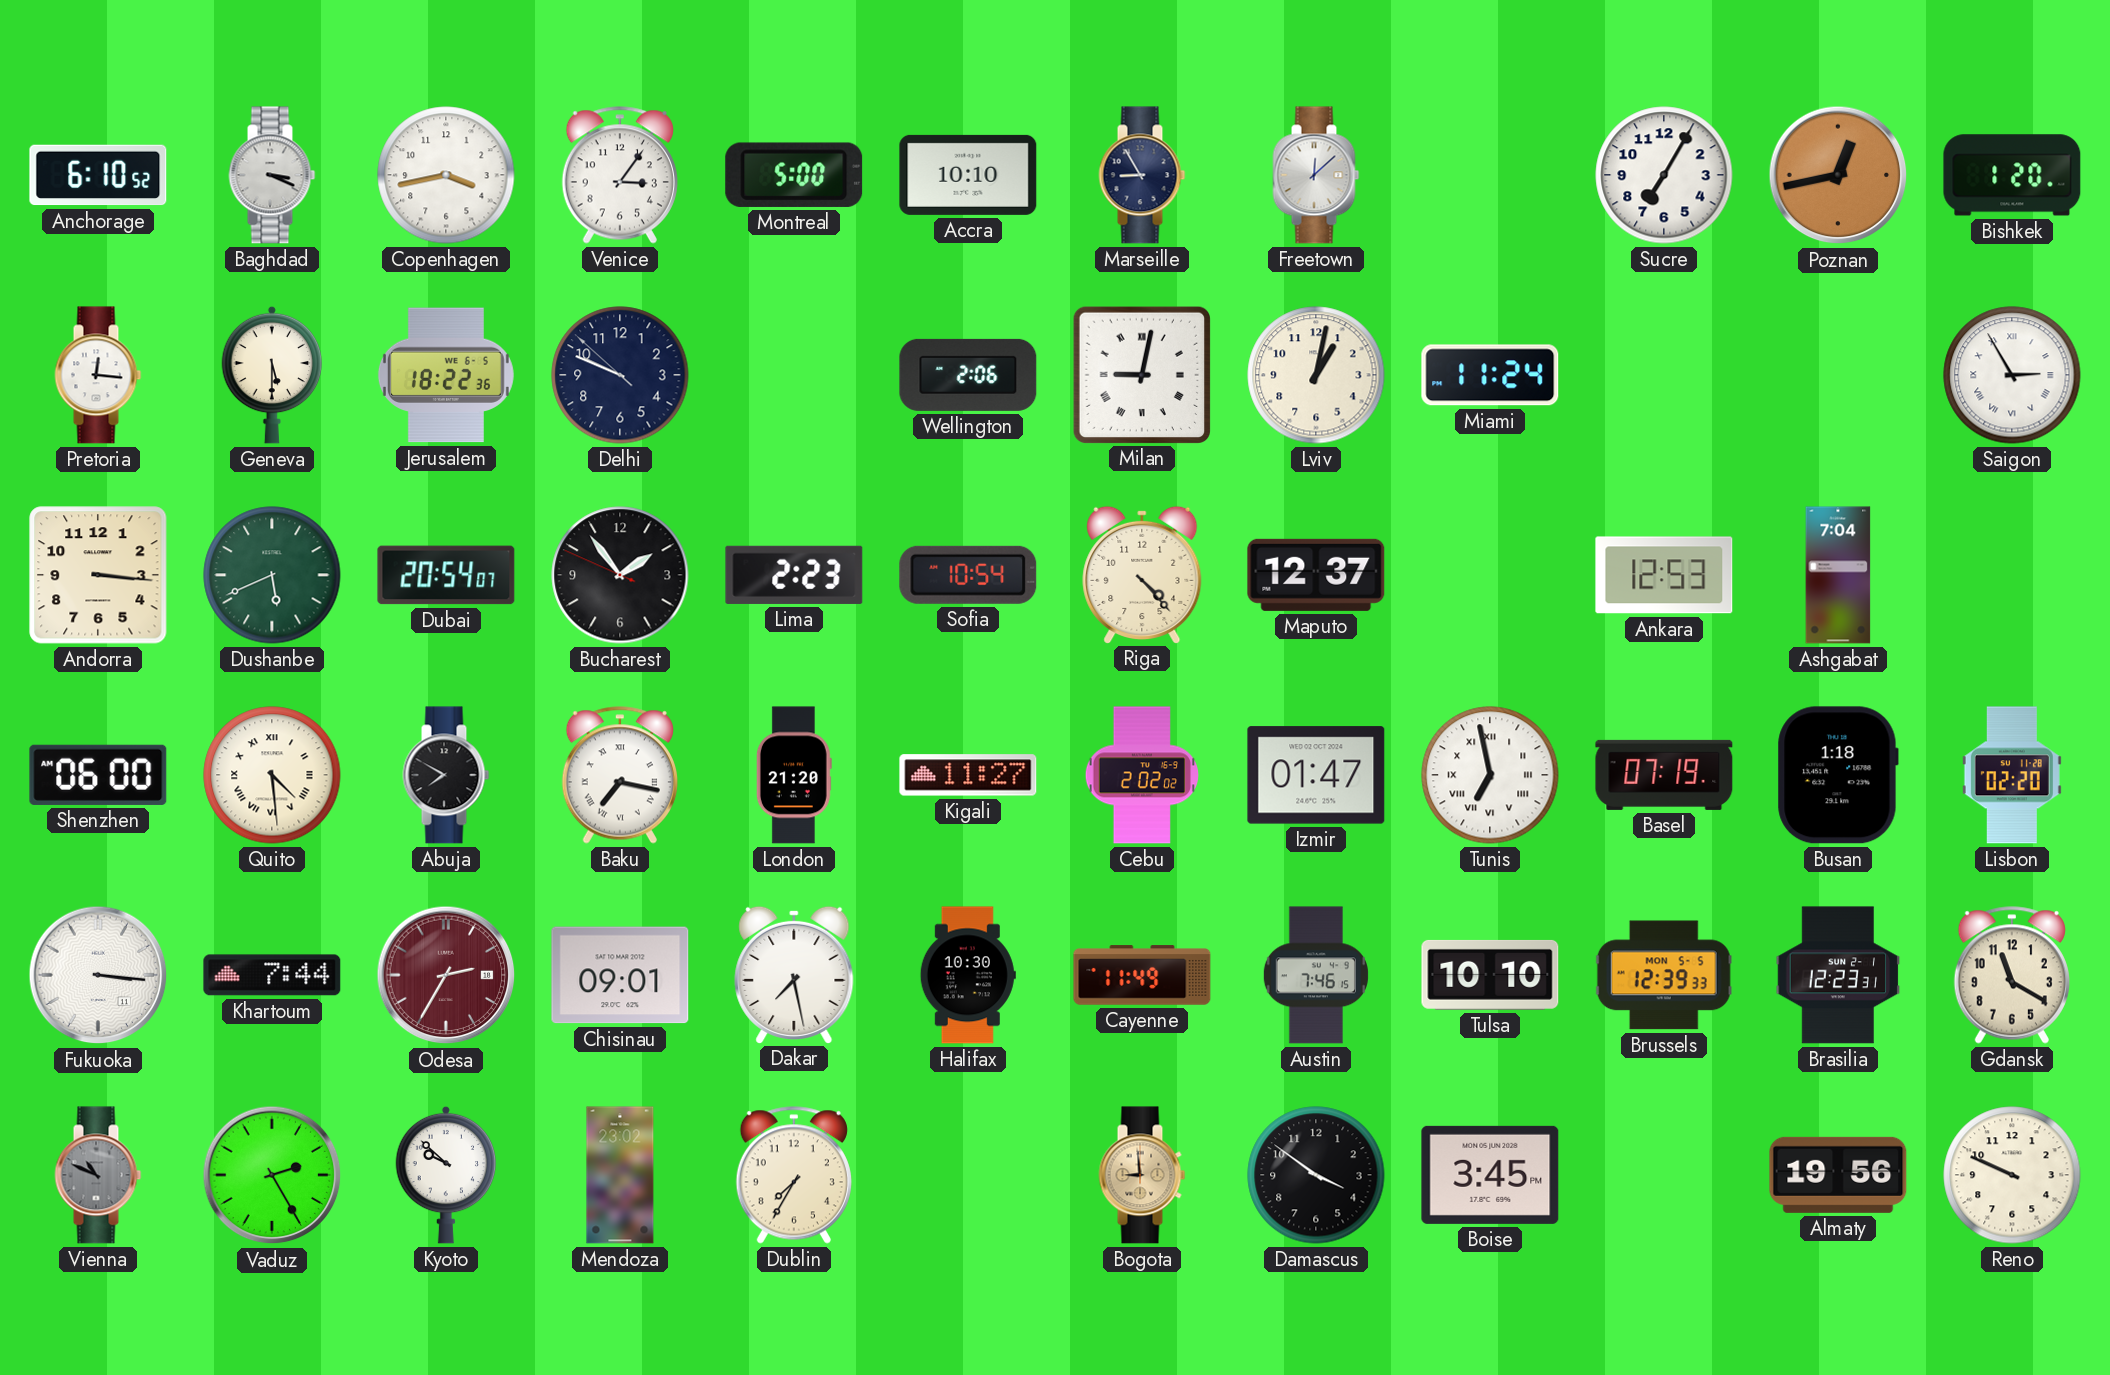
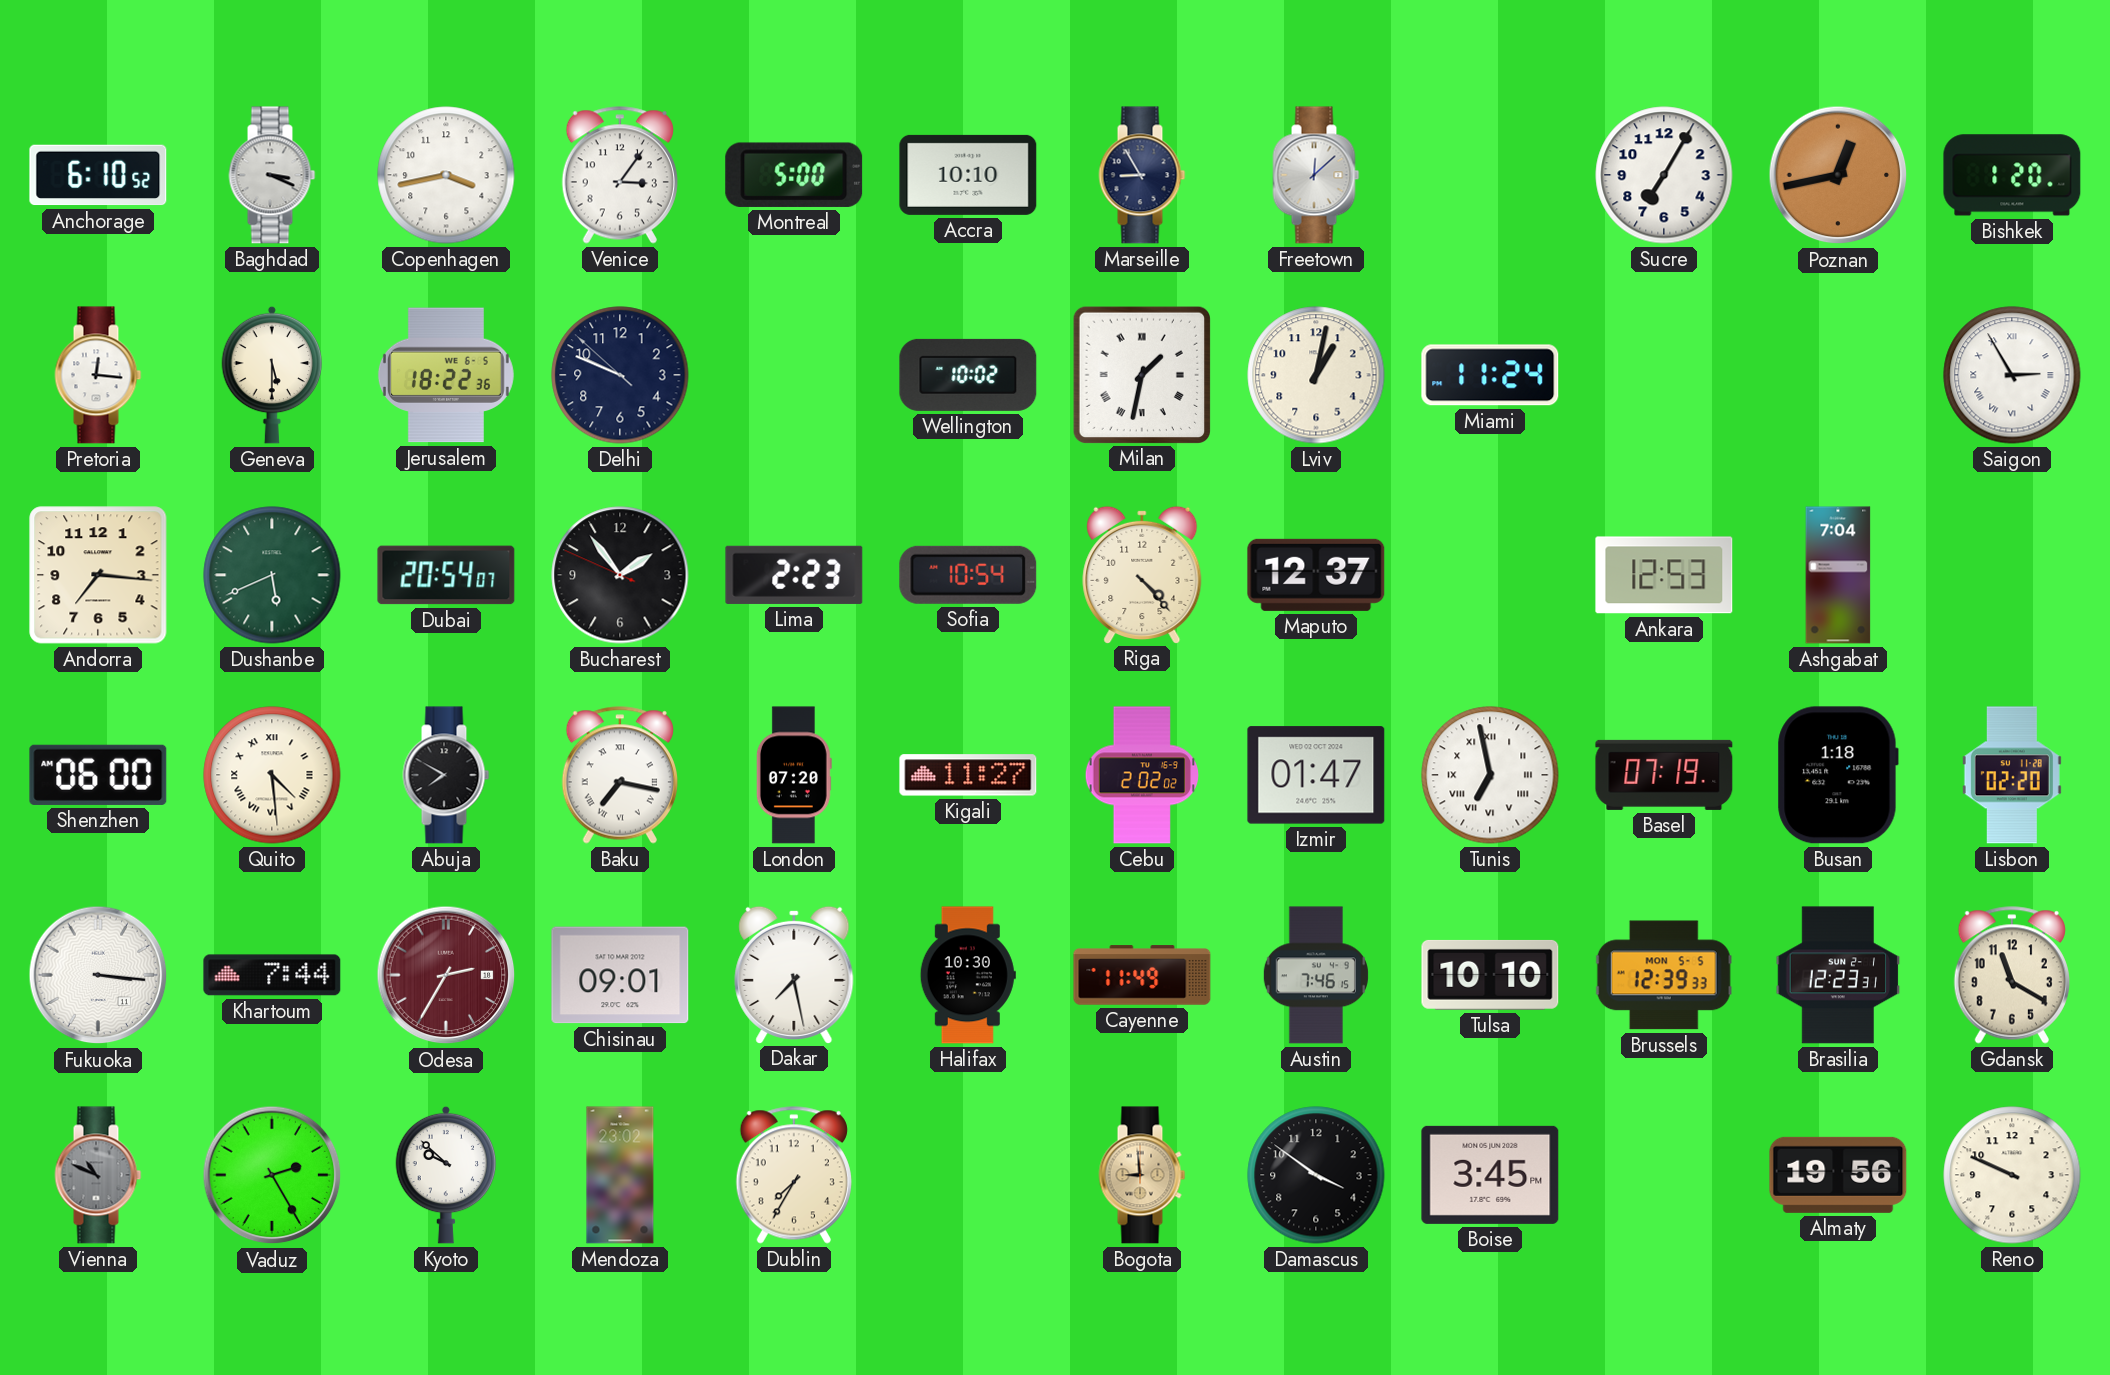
Wellington: 2:06 -> 10:02
Milan: 9:02 -> 1:32
Andorra: 3:16 -> 7:16
London: 21:20 -> 07:20
